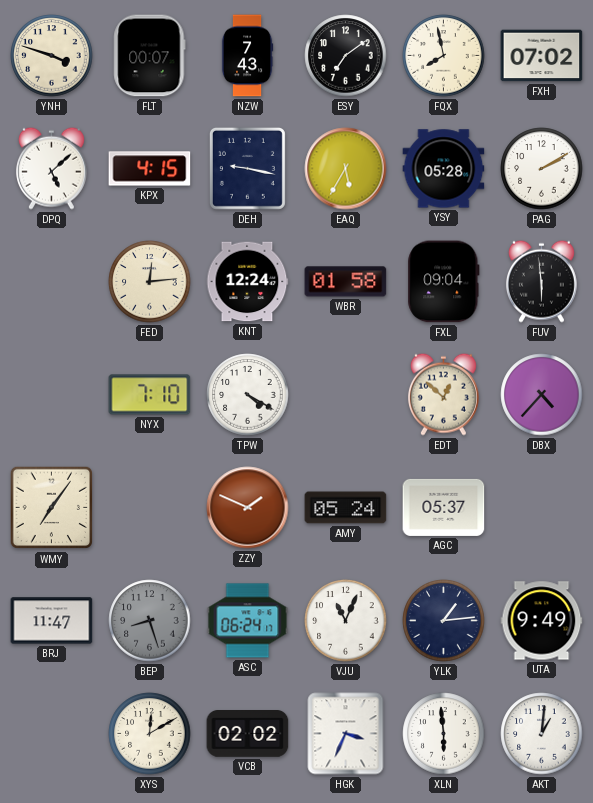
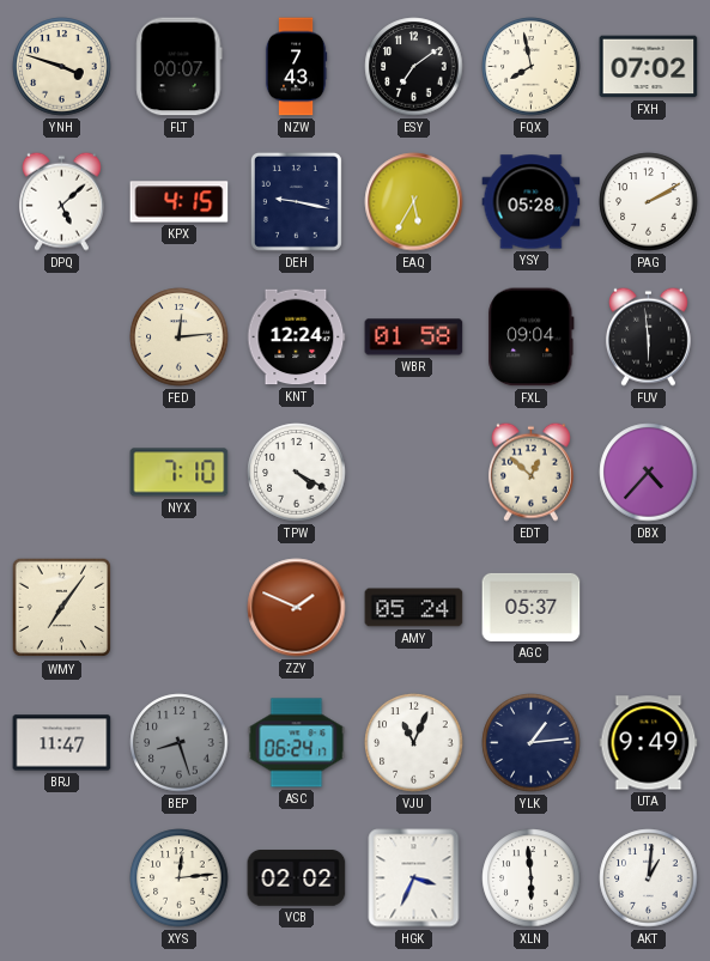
XYS: 12:10 -> 12:14
